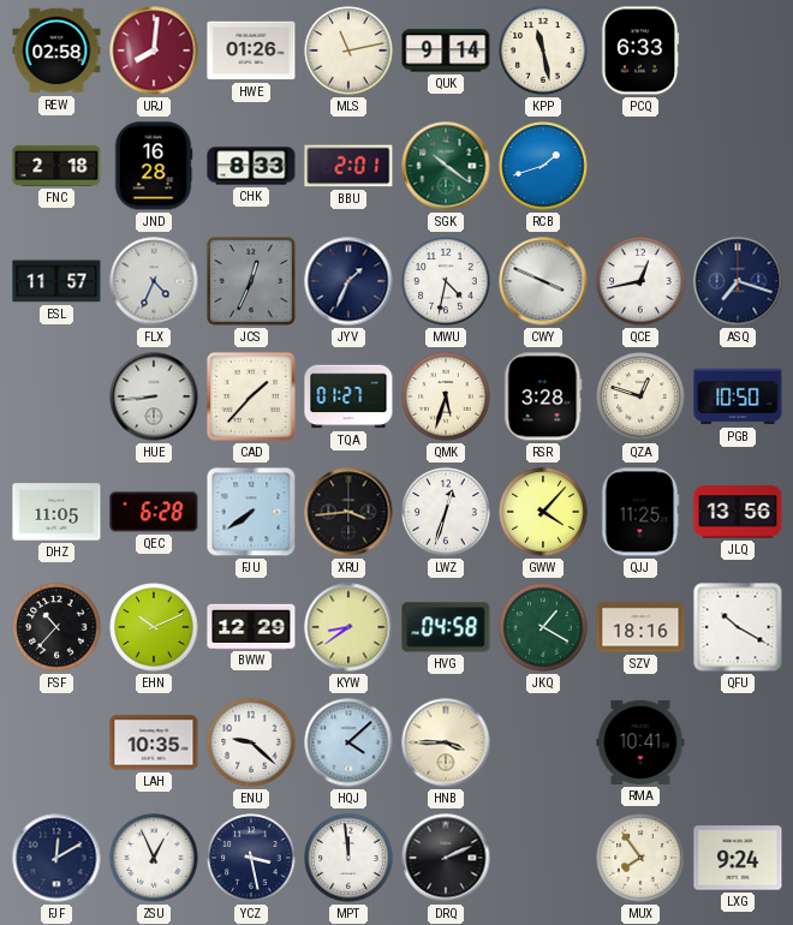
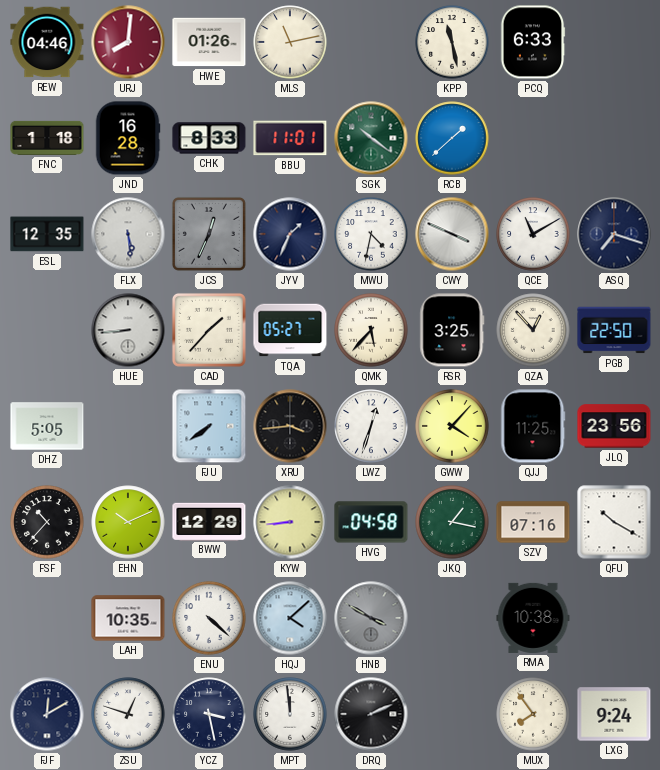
REW: 02:58 -> 04:46
QUK: 9:14 -> none
FNC: 2:18 -> 1:18
BBU: 2:01 -> 11:01
RCB: 1:42 -> 1:38
ESL: 11:57 -> 12:35
FLX: 4:34 -> 5:29
QCE: 12:43 -> 11:10
TQA: 01:27 -> 05:27
QMK: 5:33 -> 5:37
RSR: 3:28 -> 3:25
QZA: 12:48 -> 12:53
PGB: 10:50 -> 22:50
DHZ: 11:05 -> 5:05
QEC: 6:28 -> none
JLQ: 13:56 -> 23:56
KYW: 8:39 -> 8:44
JKQ: 1:20 -> 1:17
SZV: 18:16 -> 07:16
ENU: 9:22 -> 4:22
HNB: 3:45 -> 3:50
HNB dial: cream -> grey
RMA: 10:41 -> 10:38
ZSU: 12:56 -> 12:48
